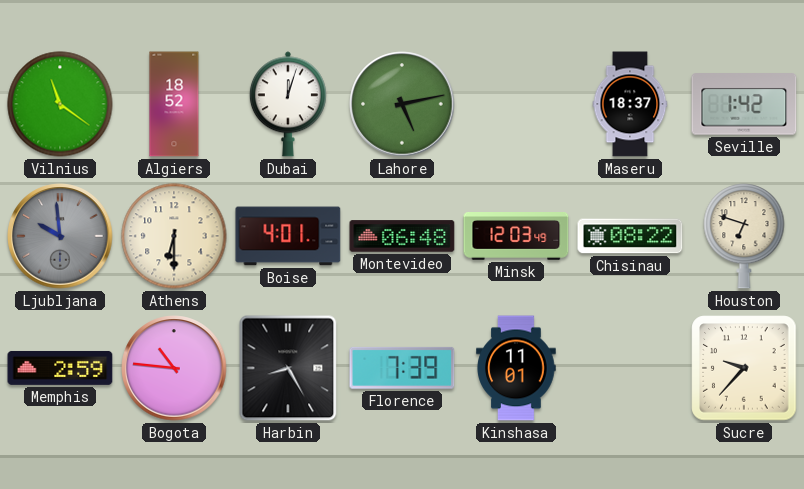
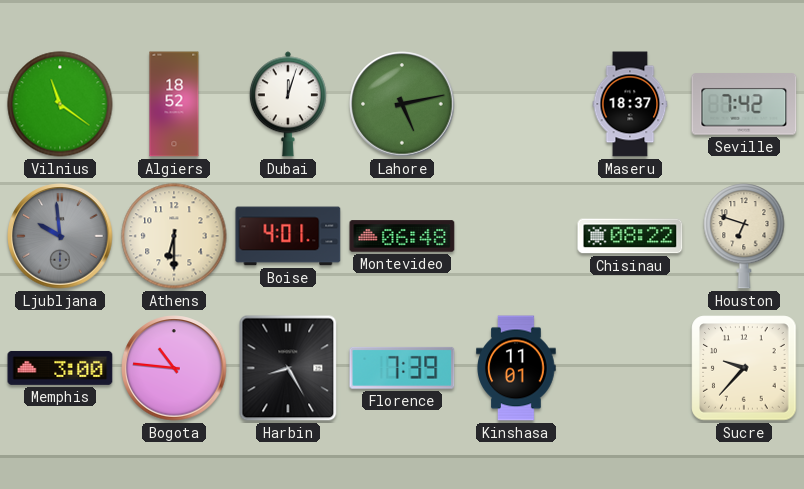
Seville: 1:42 -> 7:42
Minsk: 12:03 -> none
Memphis: 2:59 -> 3:00
